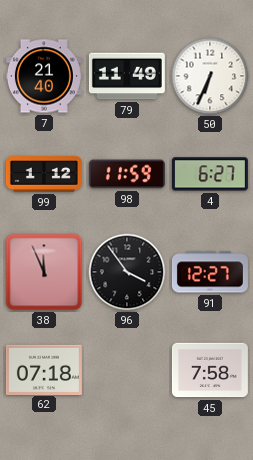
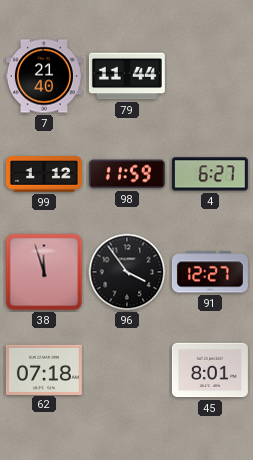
79: 11:49 -> 11:44
50: 6:34 -> none
38: 11:56 -> 11:57
45: 7:58 -> 8:01
